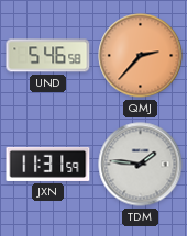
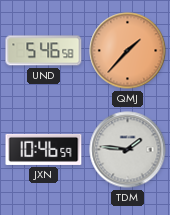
QMJ: 2:37 -> 1:37
JXN: 11:31 -> 10:46
